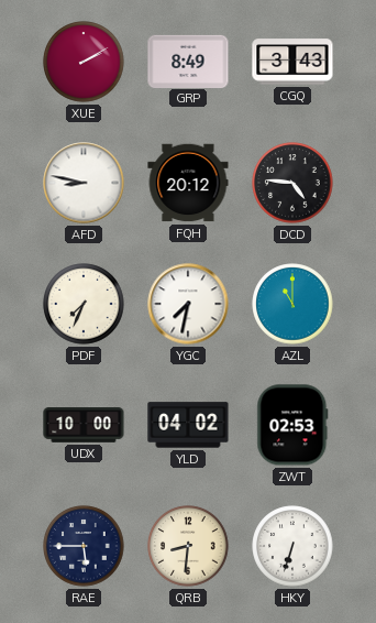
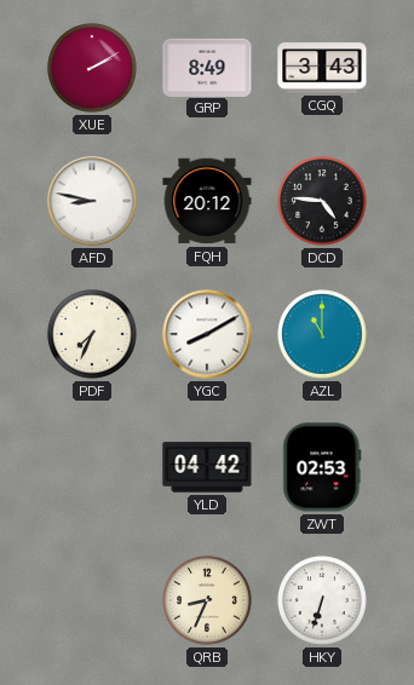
YGC: 7:32 -> 8:10
UDX: 10:00 -> none
YLD: 04:02 -> 04:42
RAE: 5:45 -> none
QRB: 8:31 -> 8:34
